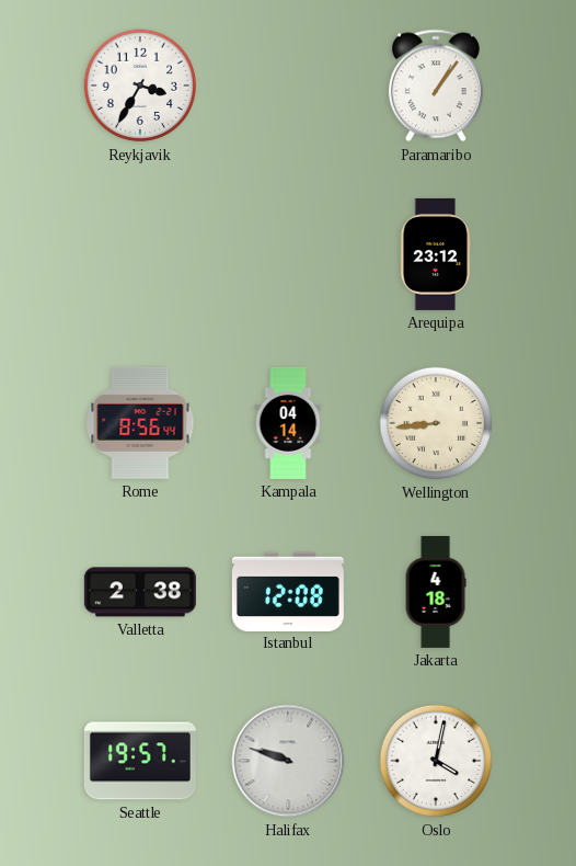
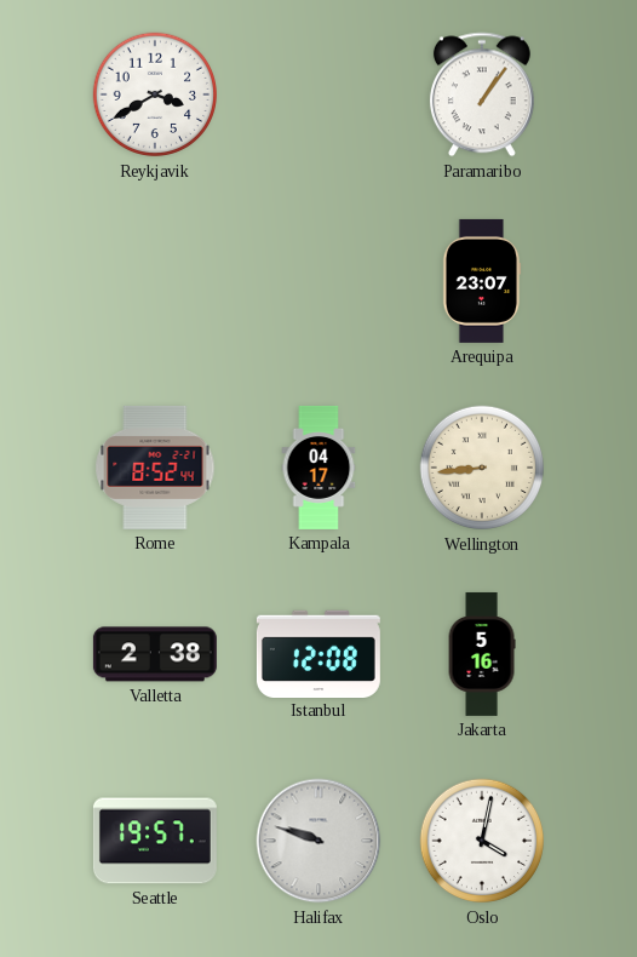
Reykjavik: 3:35 -> 3:40
Arequipa: 23:12 -> 23:07
Rome: 8:56 -> 8:52
Kampala: 04:14 -> 04:17
Jakarta: 4:18 -> 5:16
